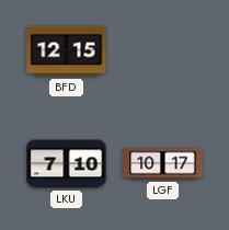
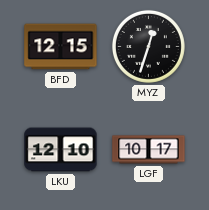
MYZ: none -> 12:33
LKU: 7:10 -> 12:10
